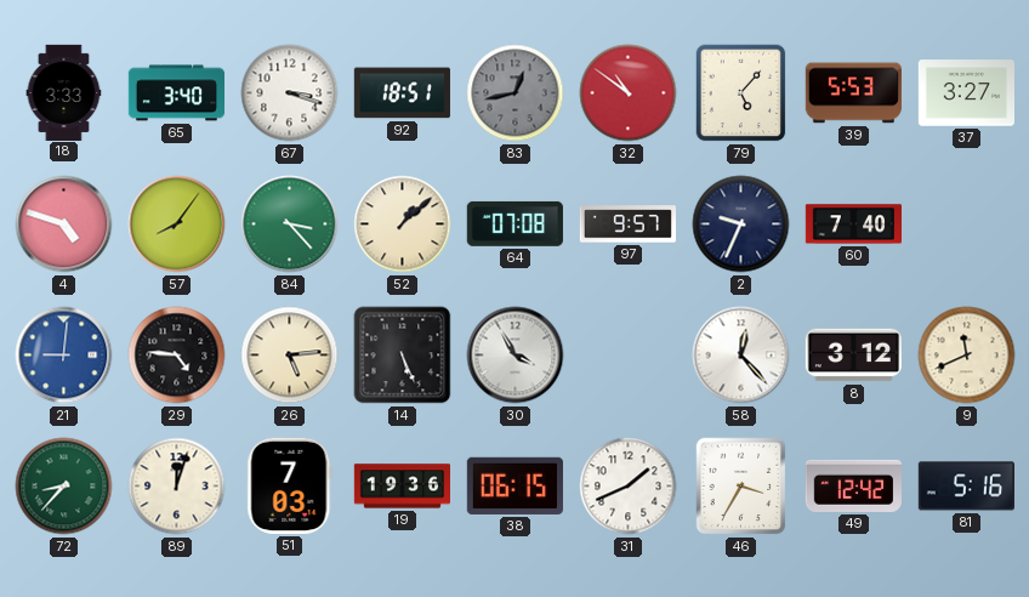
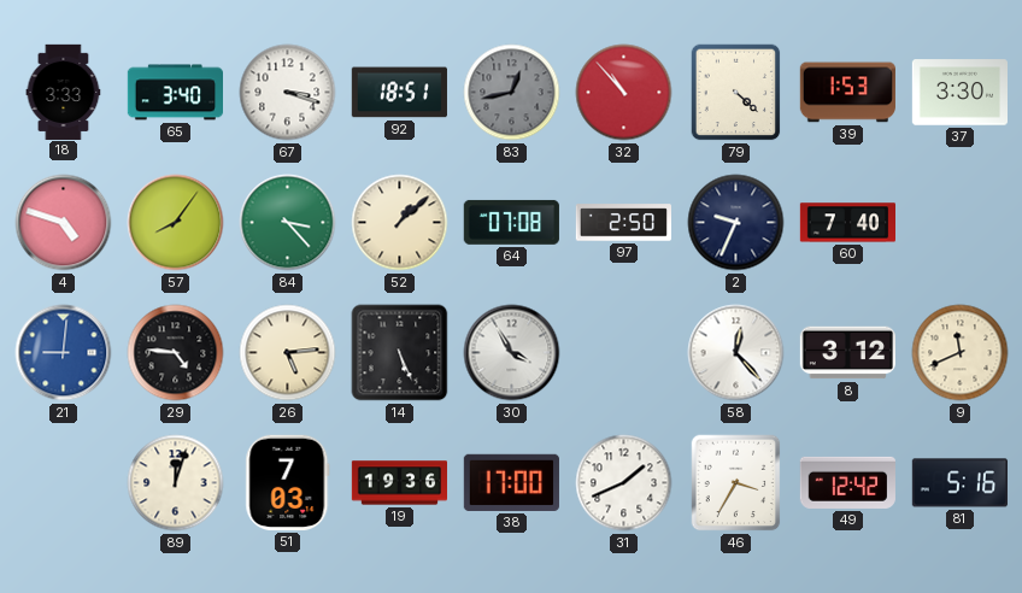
32: 10:51 -> 10:53
79: 5:07 -> 4:22
39: 5:53 -> 1:53
37: 3:27 -> 3:30
97: 9:57 -> 2:50
72: 8:37 -> none
38: 06:15 -> 17:00
